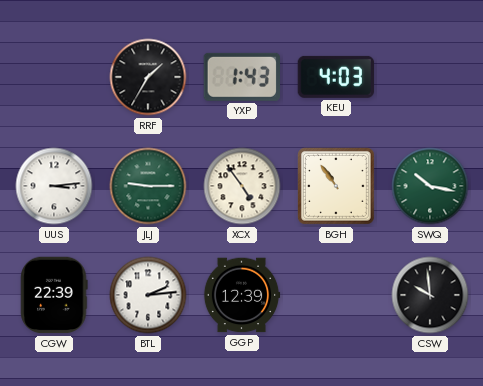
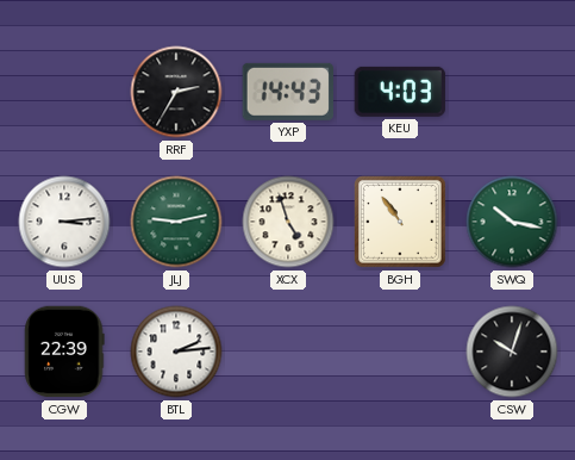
RRF: 1:35 -> 2:35
YXP: 1:43 -> 14:43
JLJ: 9:15 -> 9:13
XCX: 4:54 -> 4:57
GGP: 12:39 -> none
CSW: 9:59 -> 10:03
